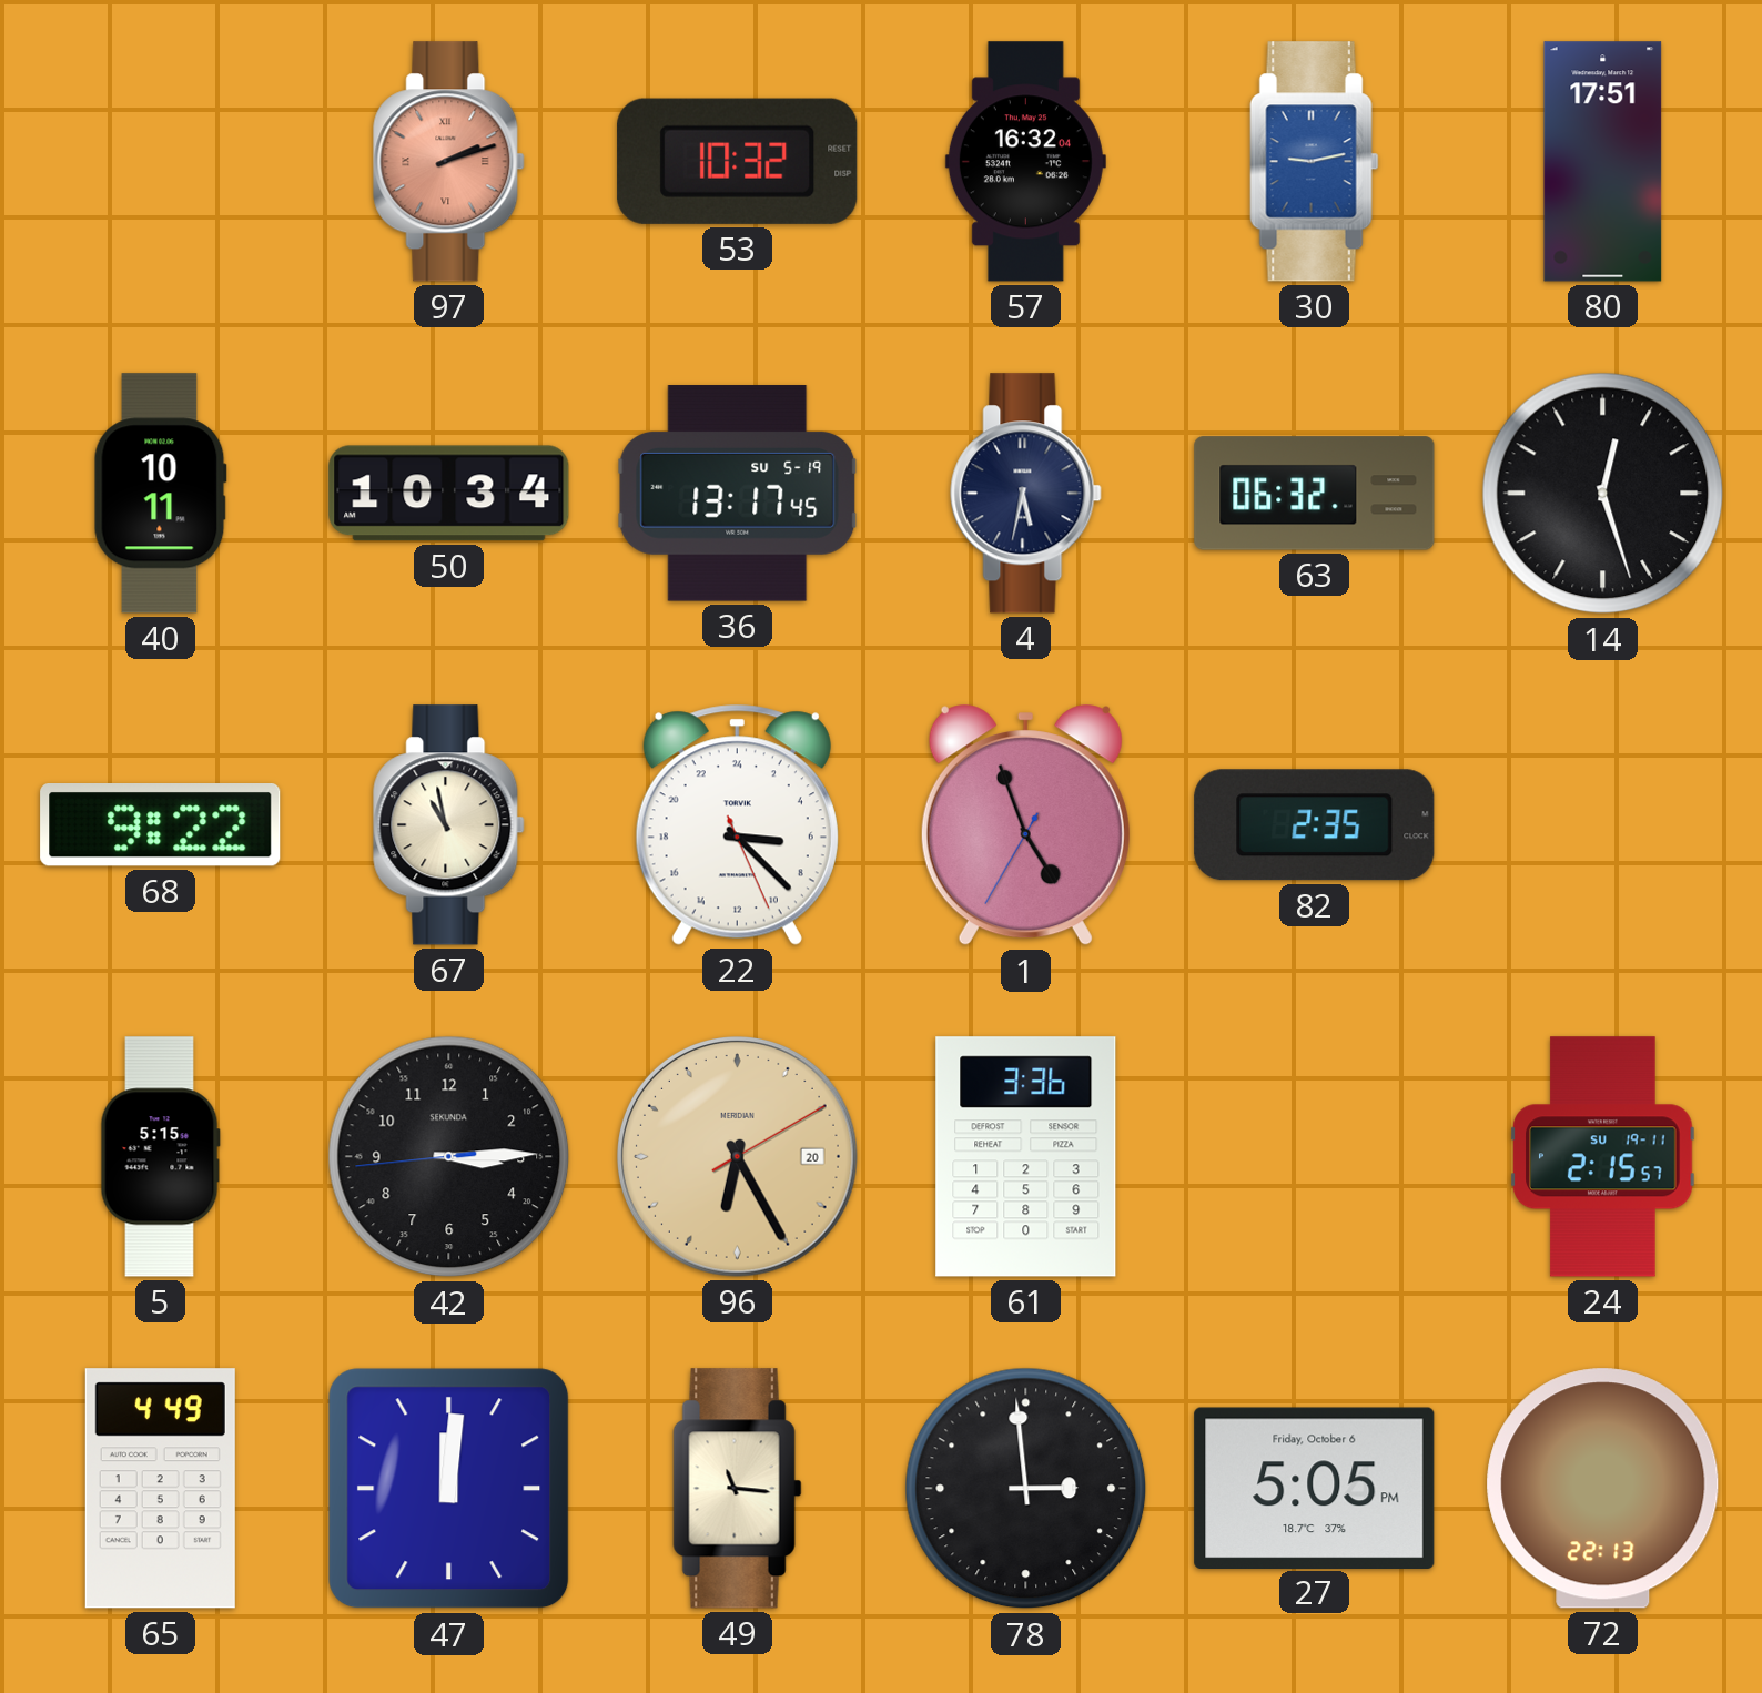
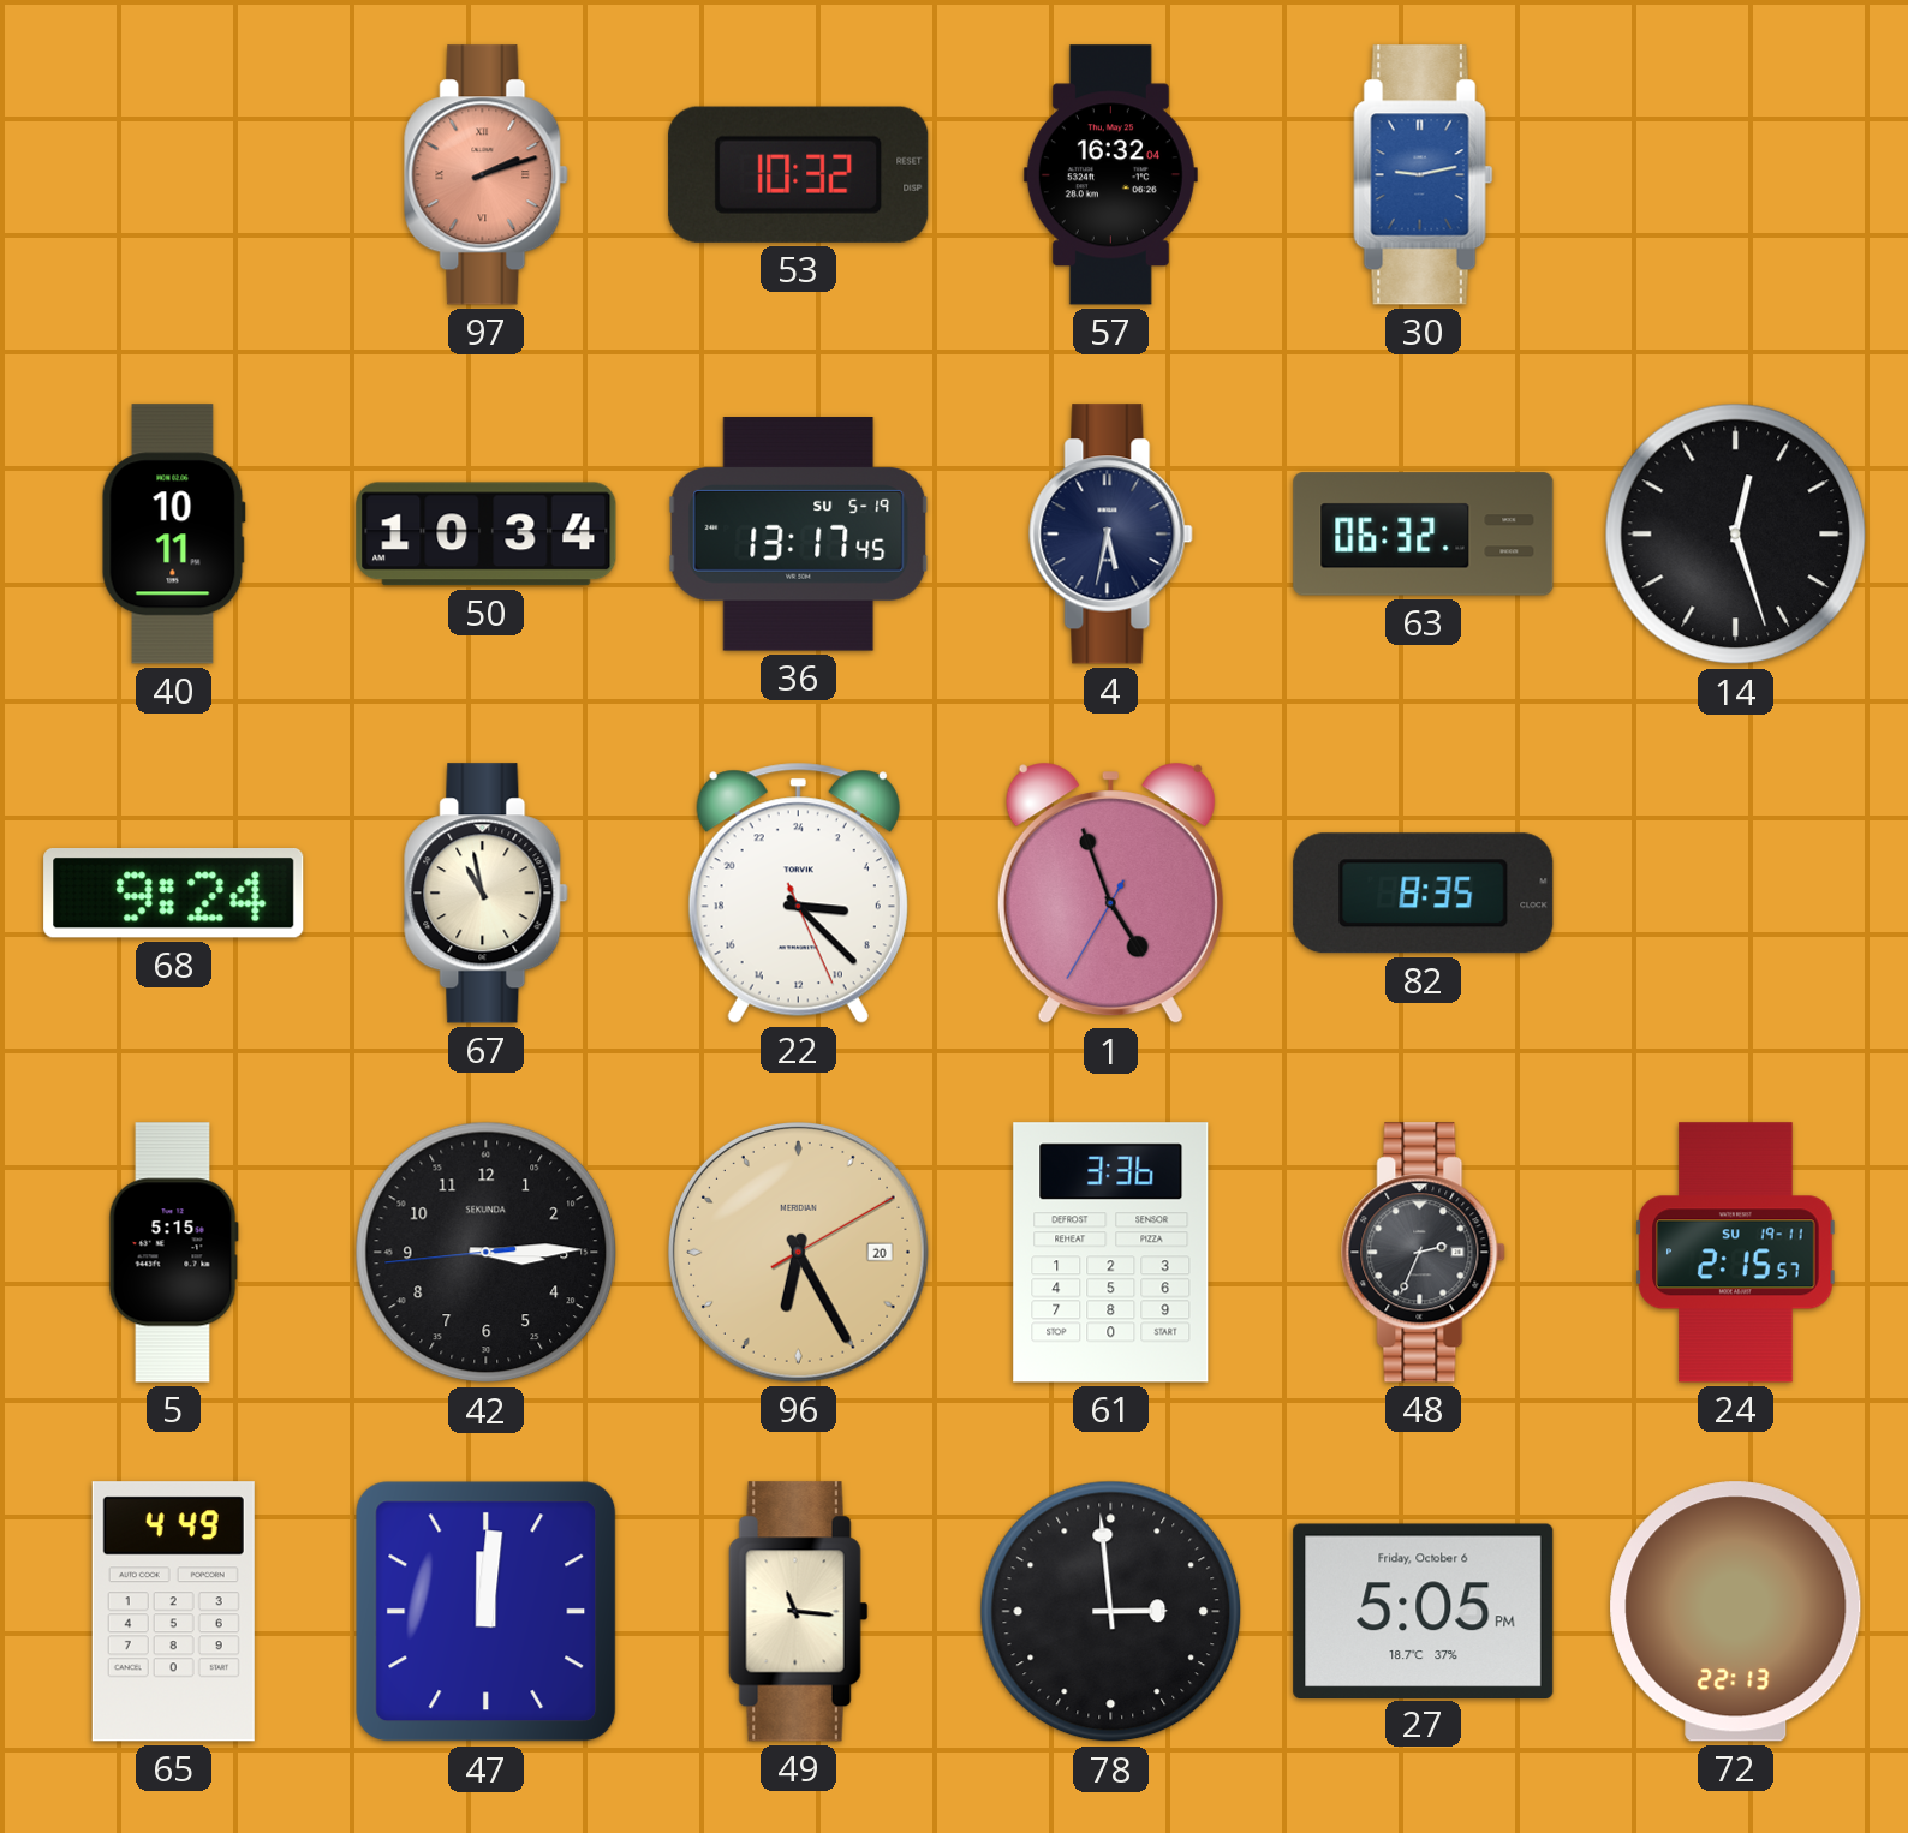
80: 17:51 -> none
68: 9:22 -> 9:24
82: 2:35 -> 8:35
48: none -> 2:34
